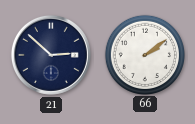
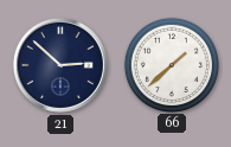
66: 2:09 -> 1:38
